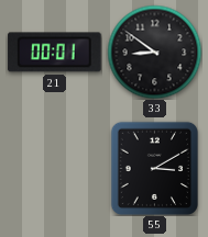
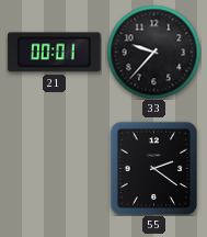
33: 8:51 -> 9:37
55: 3:10 -> 2:21
